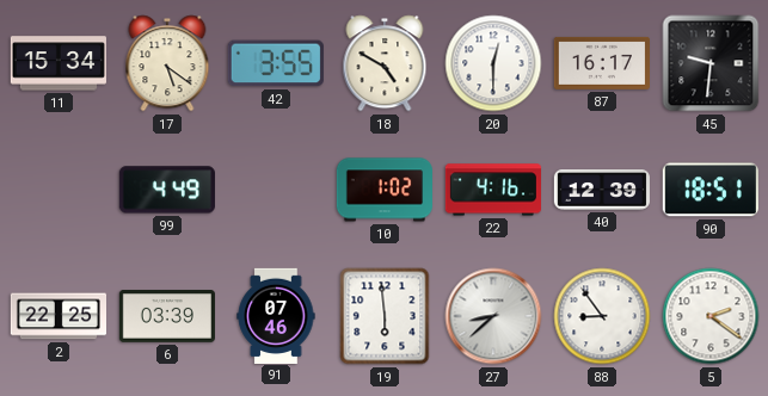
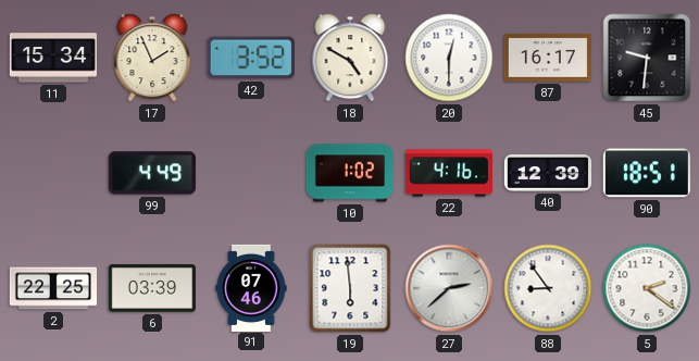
17: 5:21 -> 1:56
42: 3:55 -> 3:52
27: 8:38 -> 2:38
